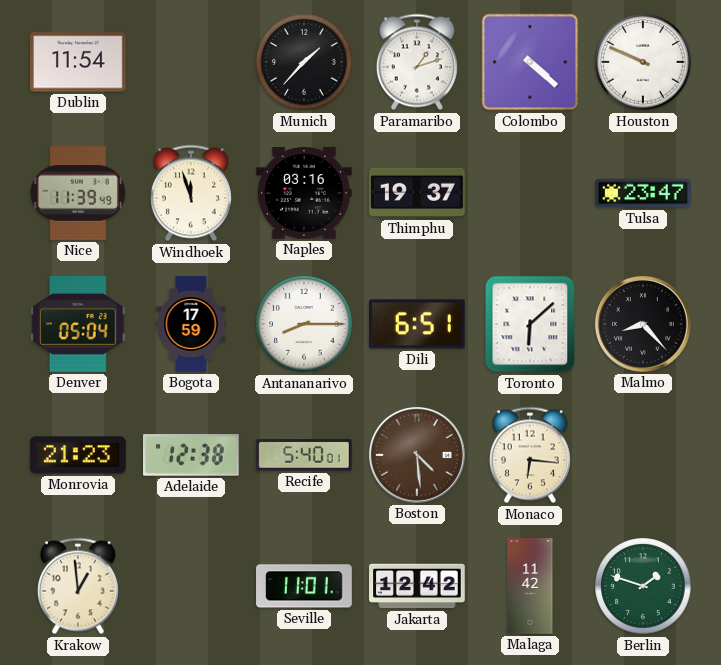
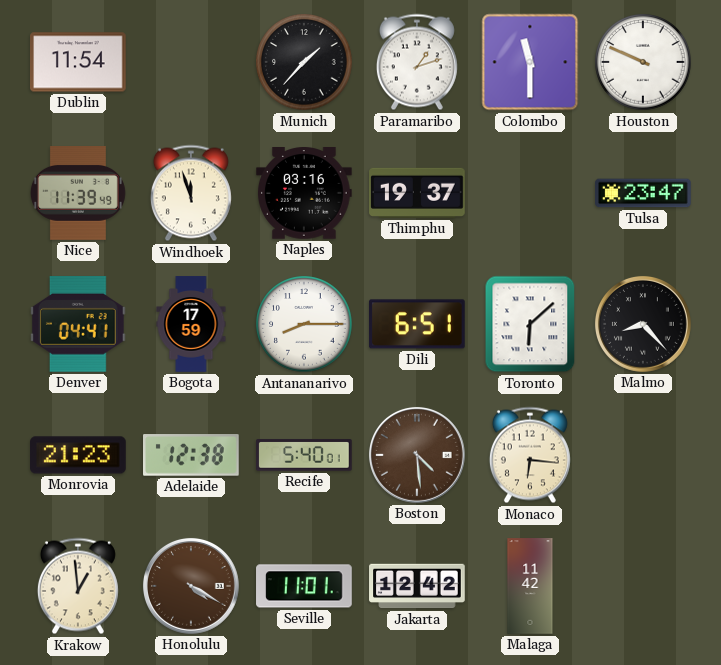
Colombo: 4:22 -> 11:30
Denver: 05:04 -> 04:41
Honolulu: none -> 4:20
Berlin: 1:48 -> none
